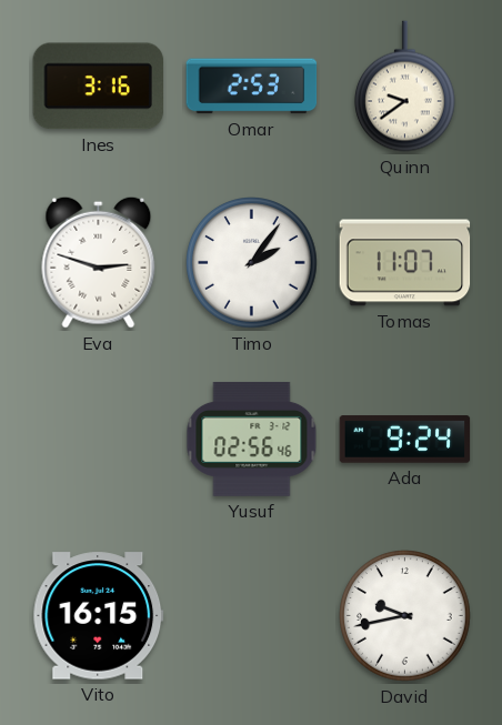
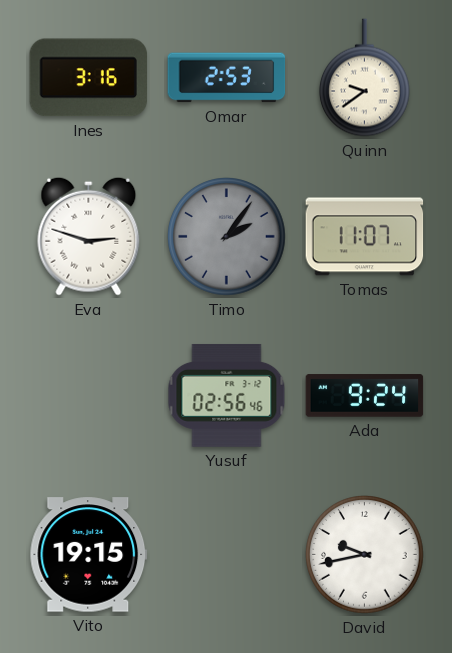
Timo dial: white -> grey
Vito: 16:15 -> 19:15
